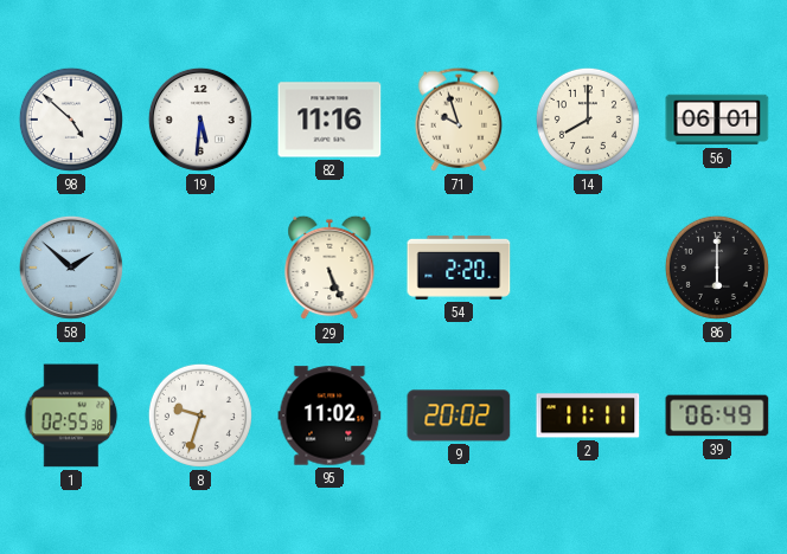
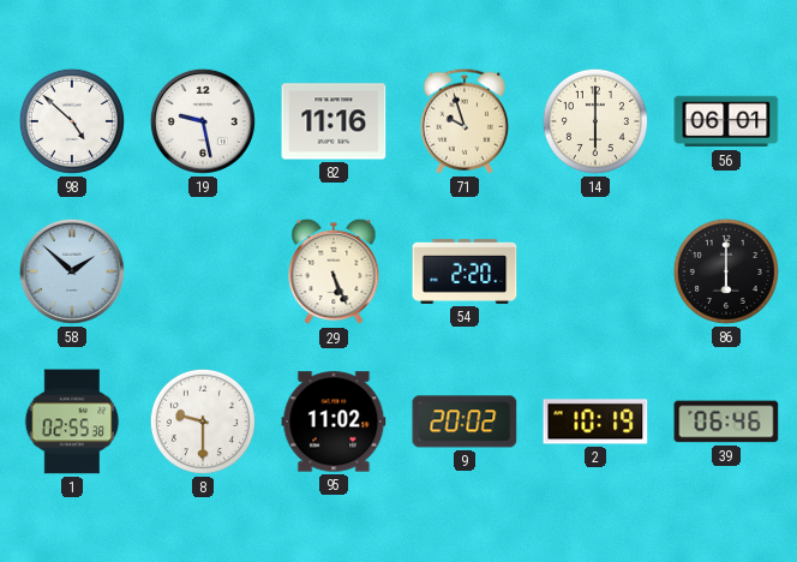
19: 5:31 -> 9:28
14: 8:00 -> 6:00
8: 9:33 -> 9:30
2: 11:11 -> 10:19
39: 06:49 -> 06:46
